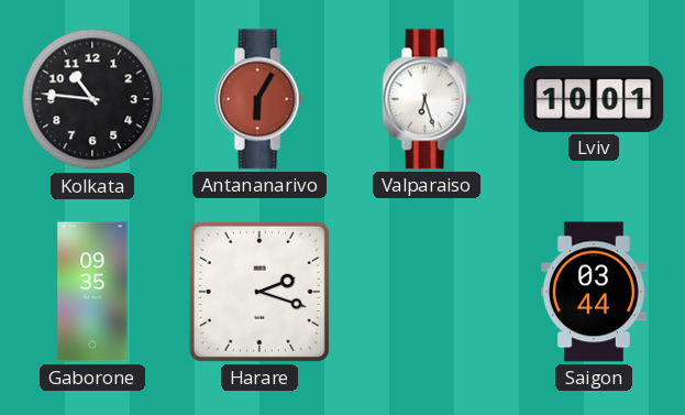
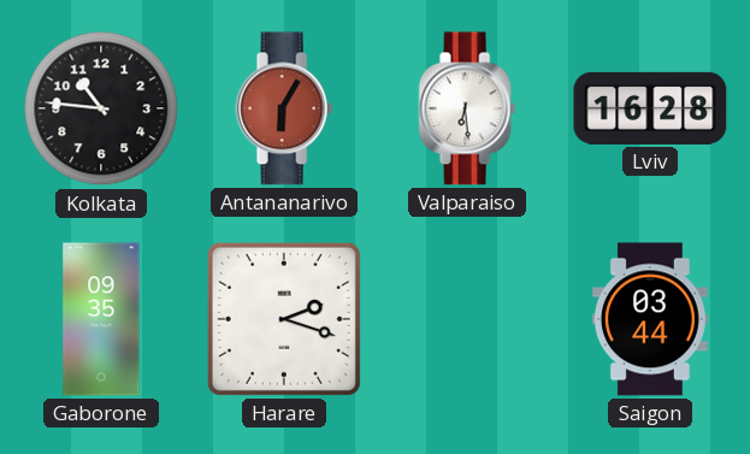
Valparaiso: 6:27 -> 6:29
Lviv: 10:01 -> 16:28
